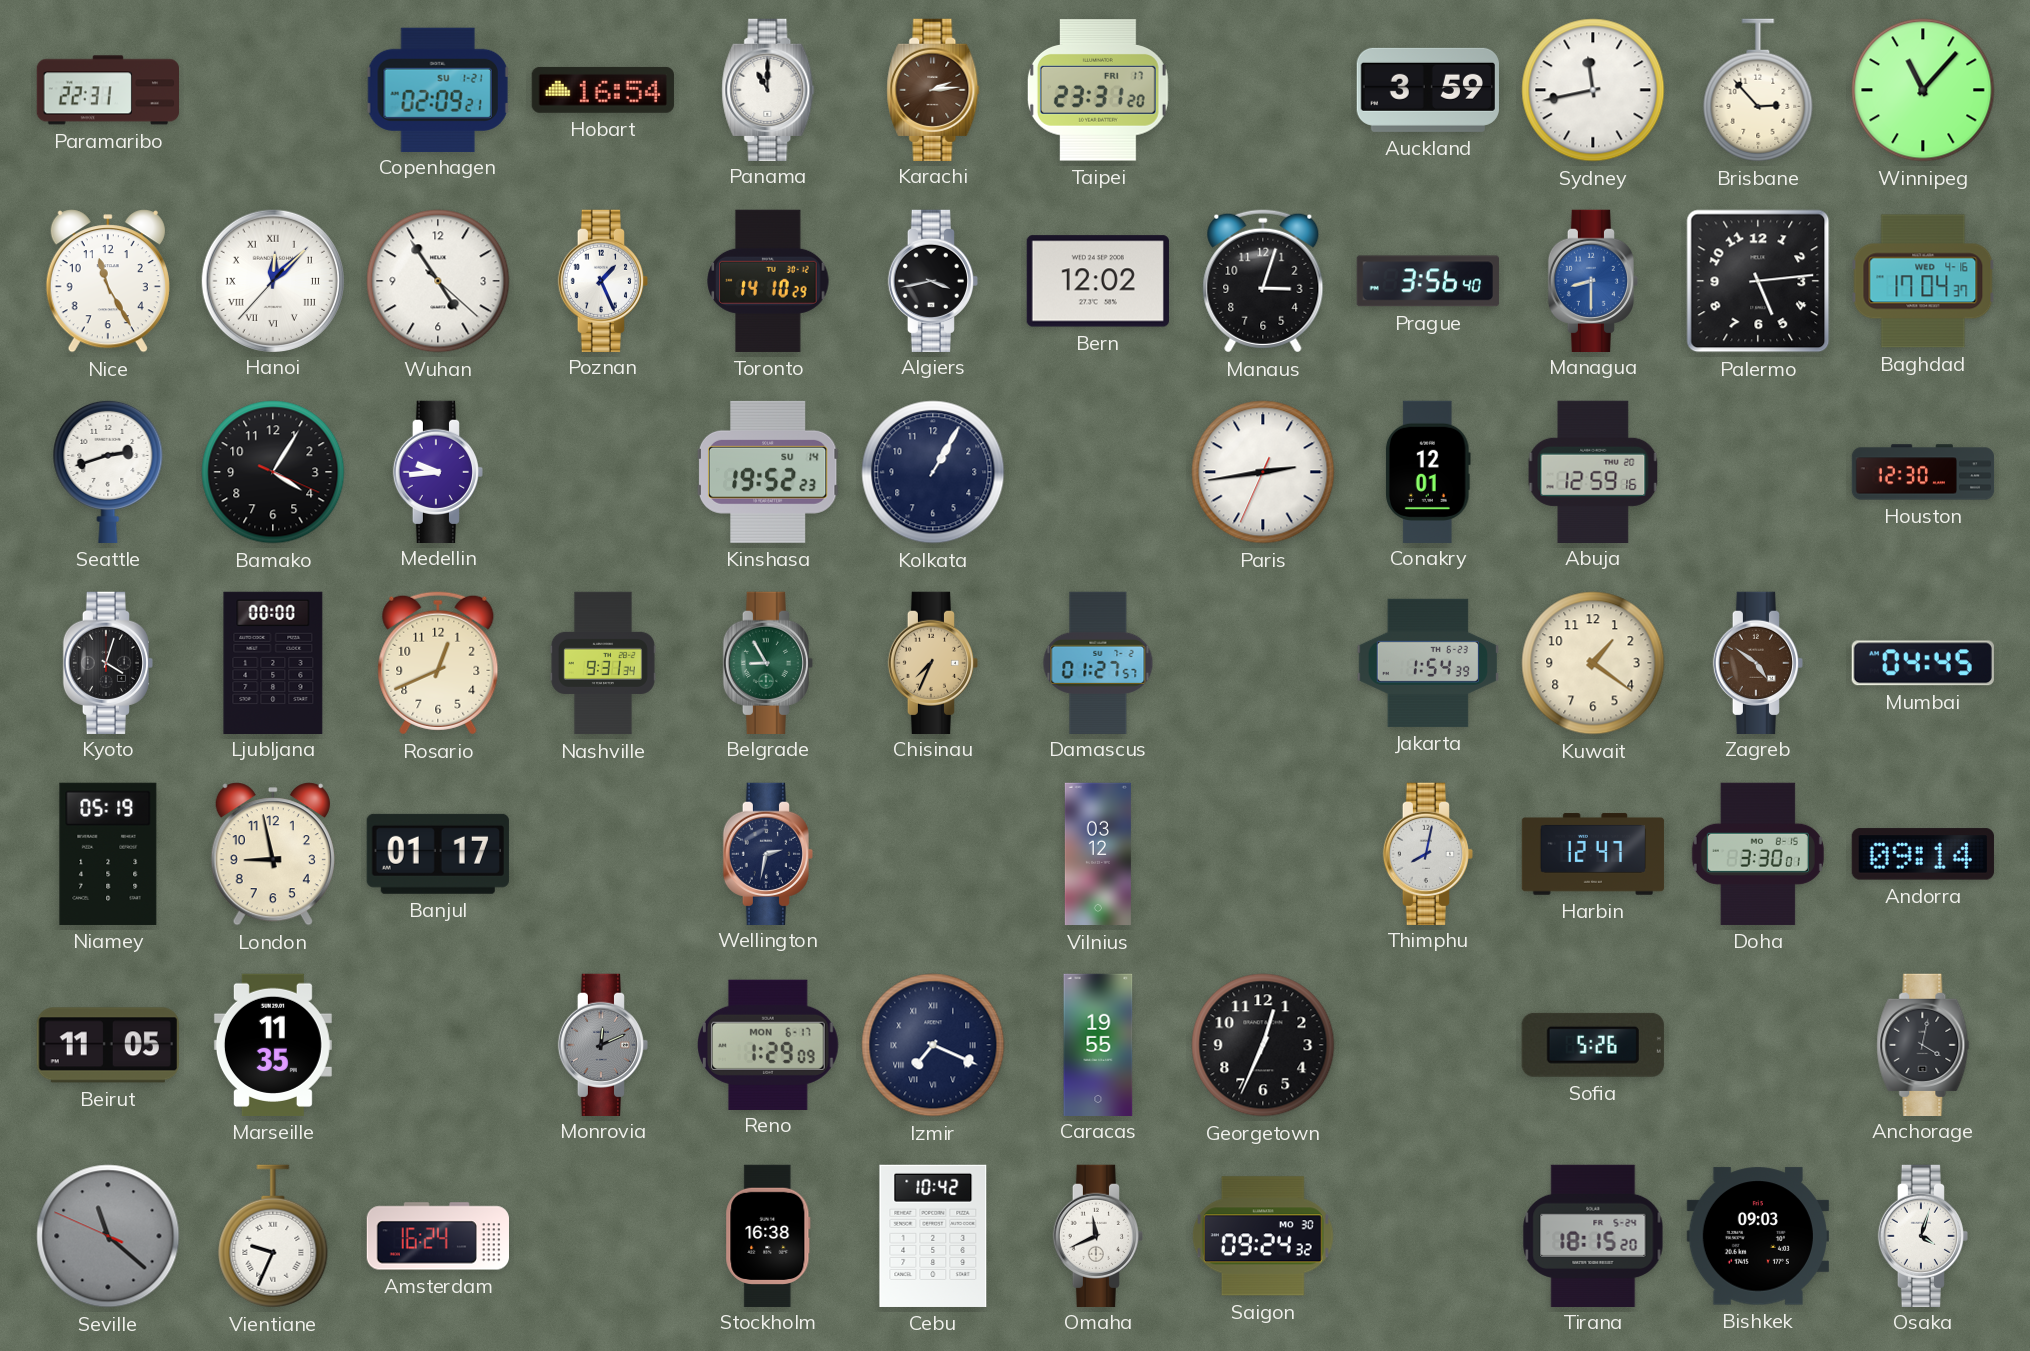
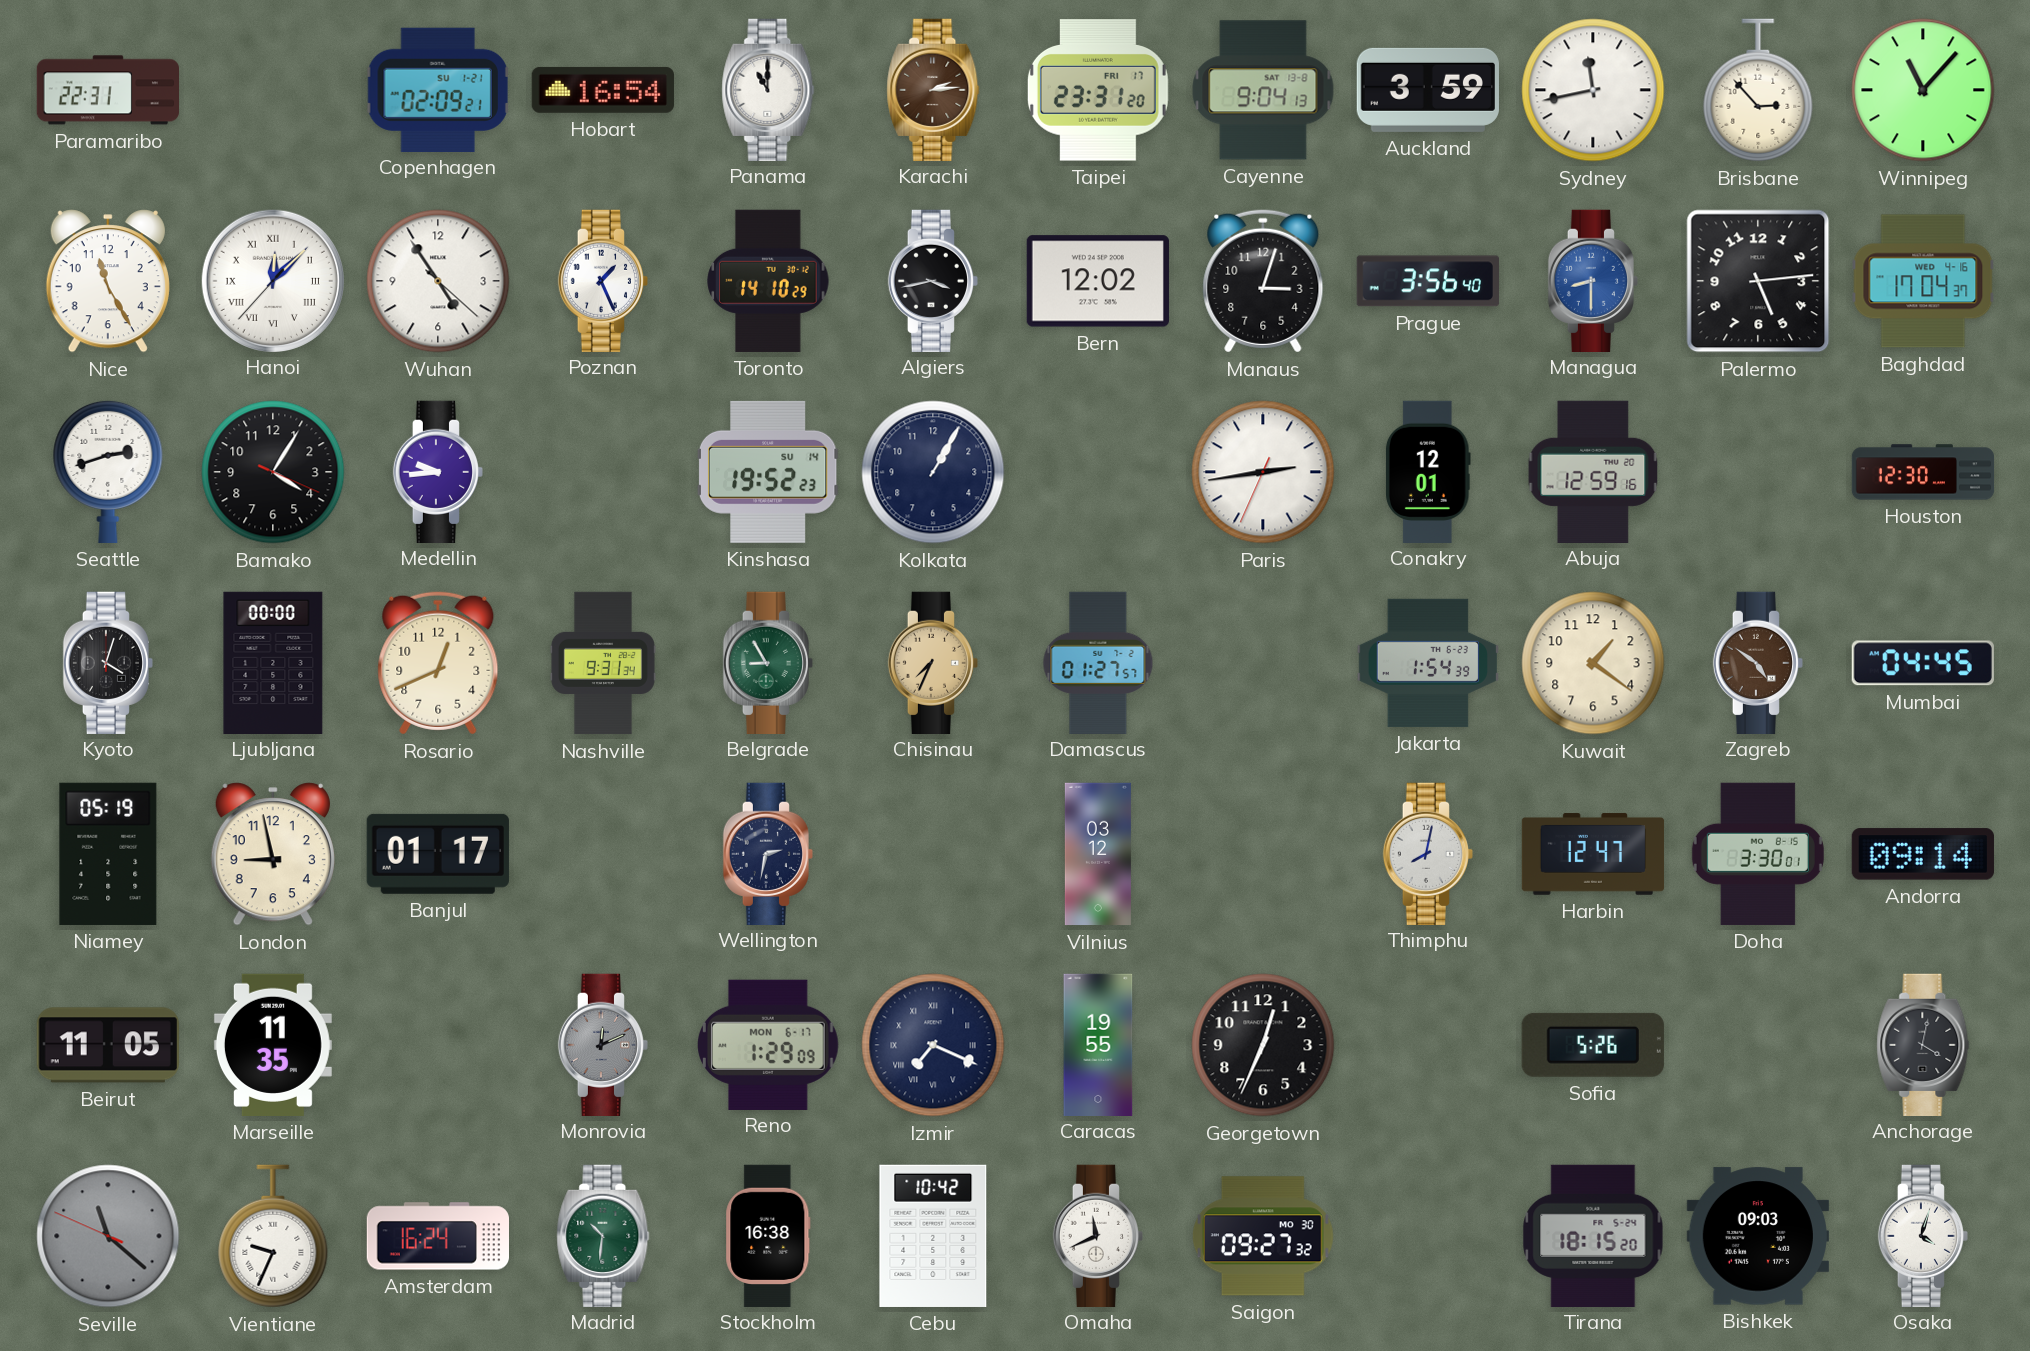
Cayenne: none -> 9:04
Madrid: none -> 10:31
Saigon: 09:24 -> 09:27
